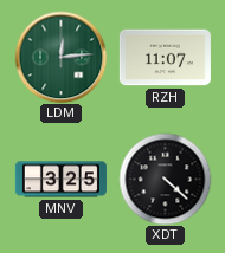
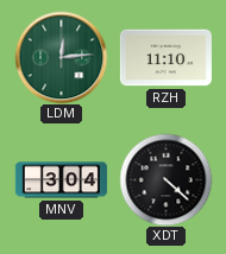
RZH: 11:07 -> 11:10
MNV: 3:25 -> 3:04
